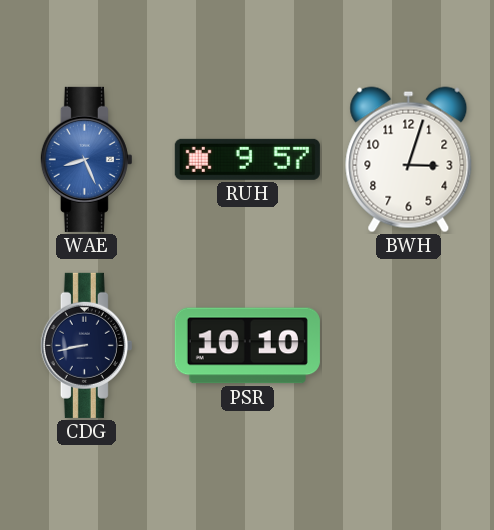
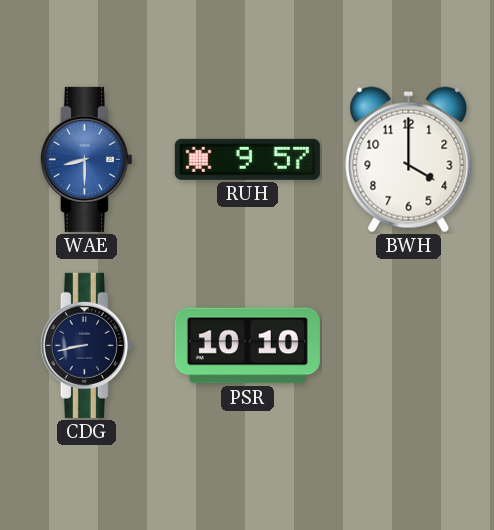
WAE: 8:26 -> 8:30
BWH: 3:03 -> 4:00
